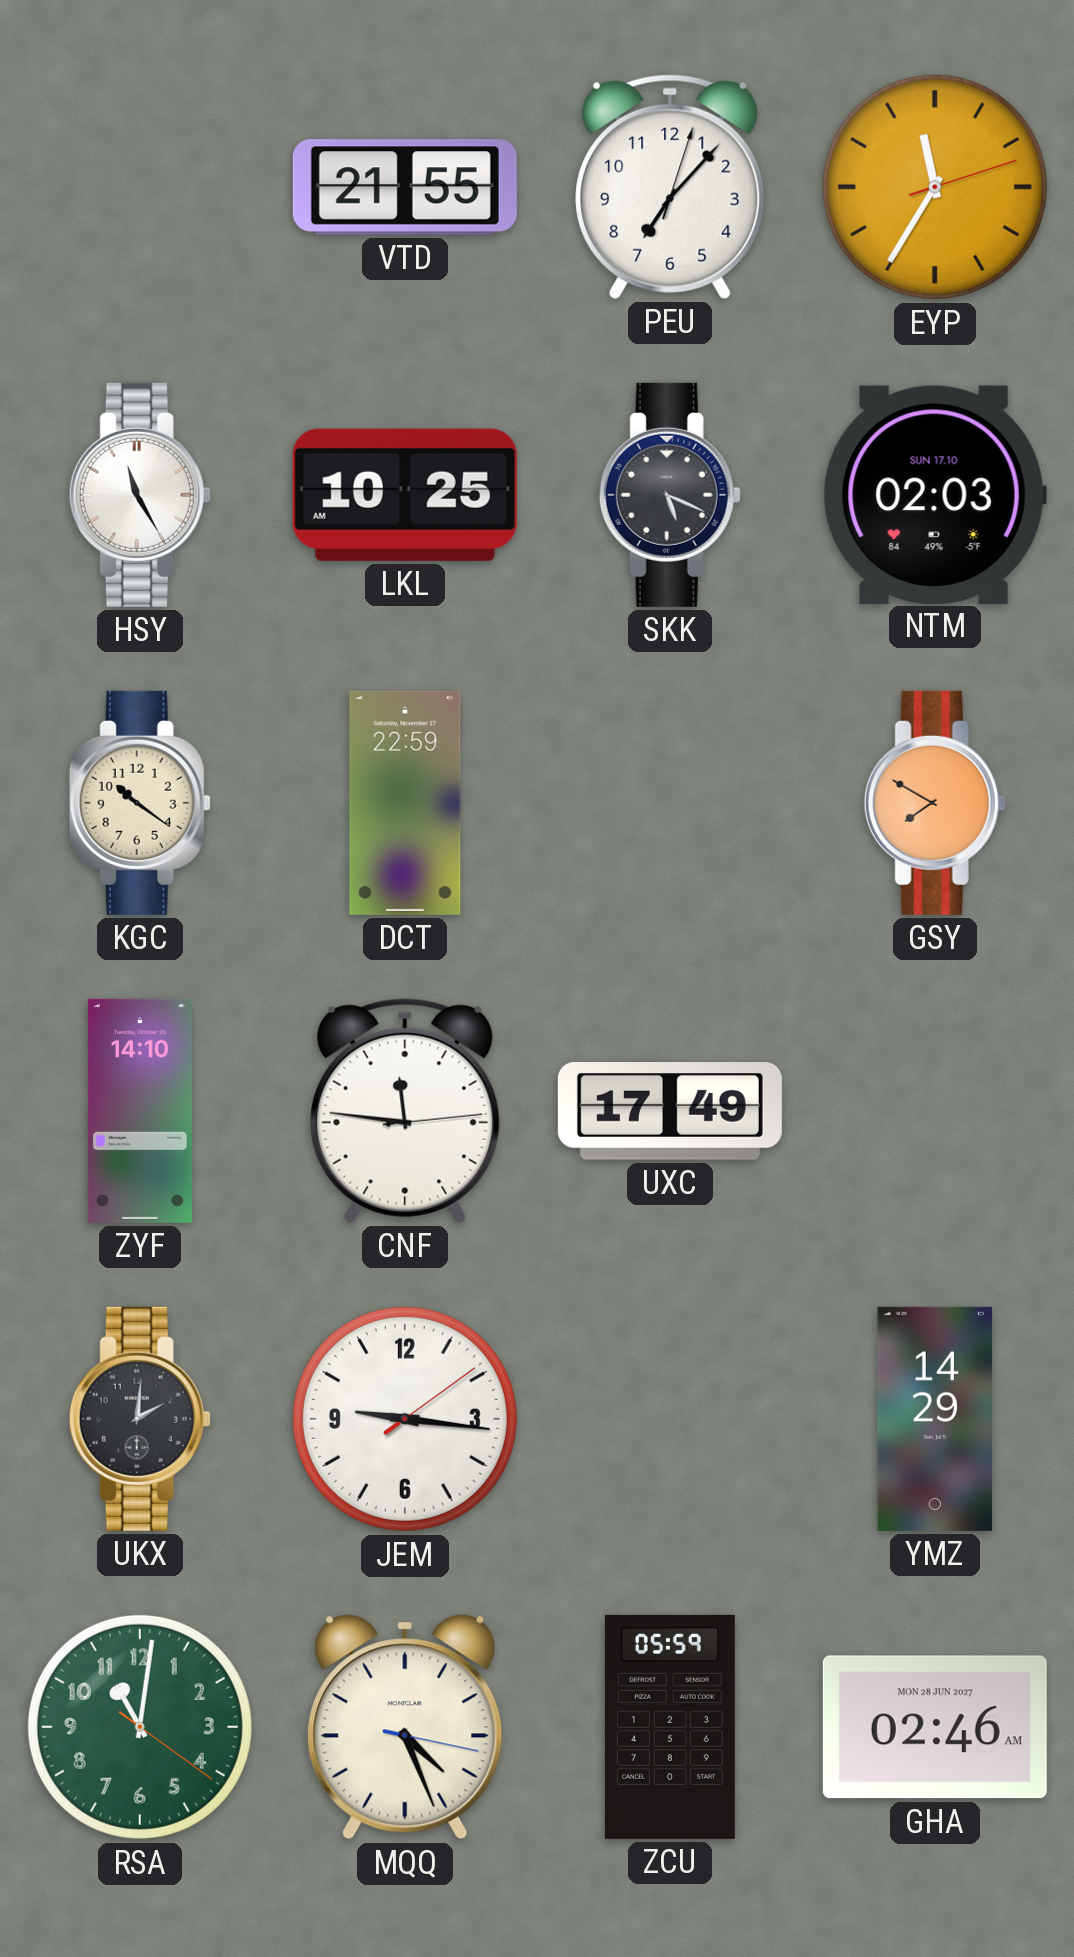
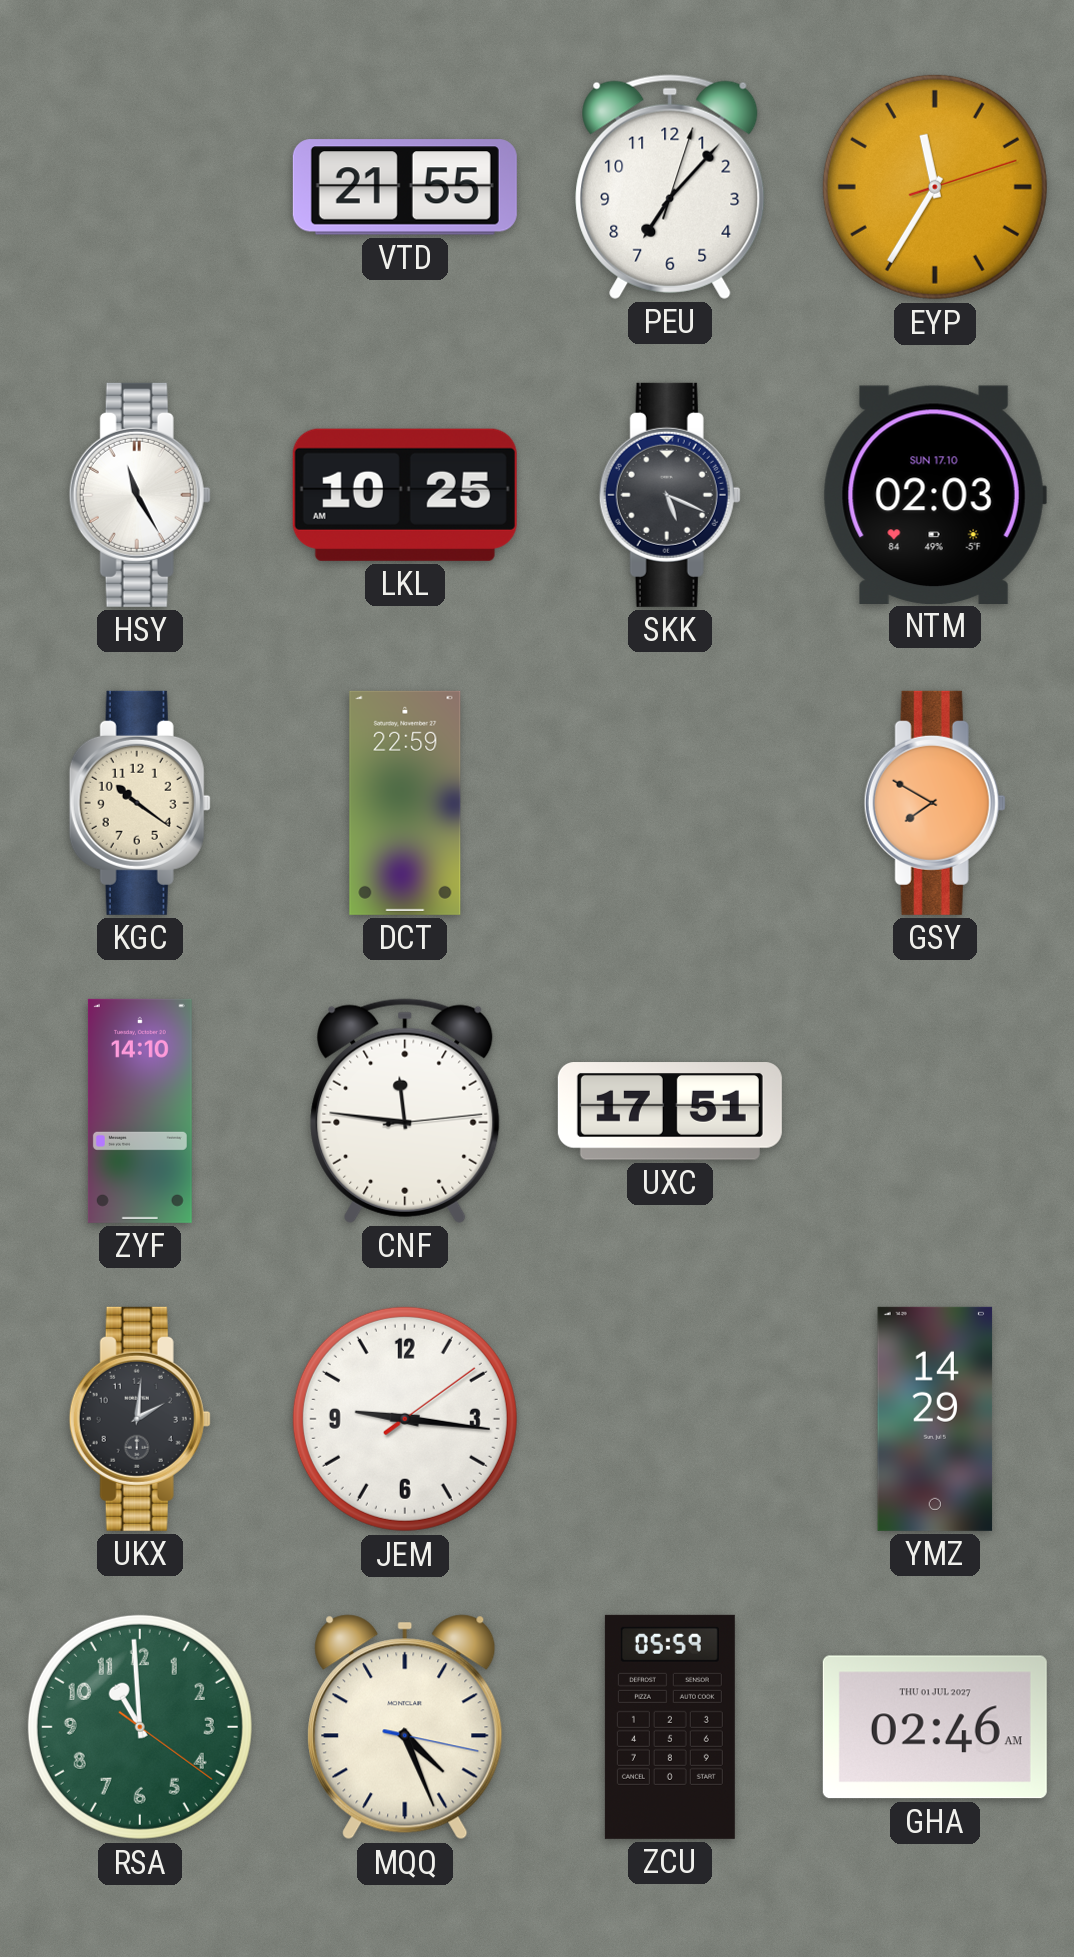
UXC: 17:49 -> 17:51
RSA: 11:01 -> 10:59
GHA date: MON 28 JUN 2027 -> THU 01 JUL 2027
